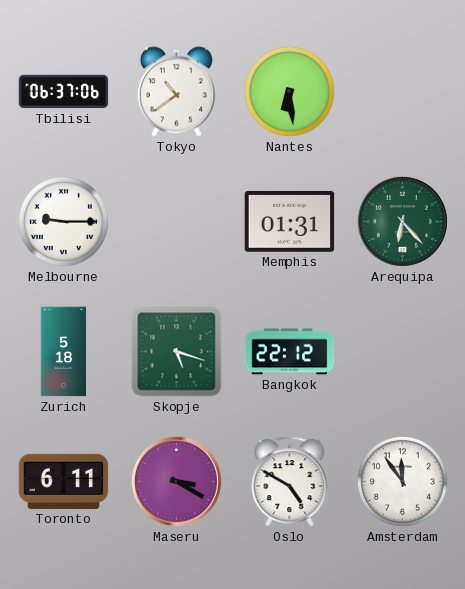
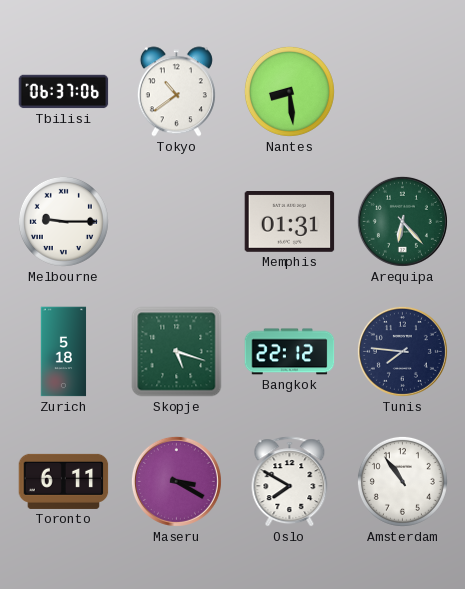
Nantes: 6:29 -> 8:29
Tunis: none -> 7:46
Oslo: 4:50 -> 7:50
Amsterdam: 11:54 -> 10:54
